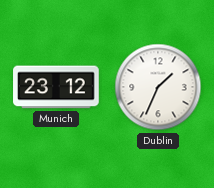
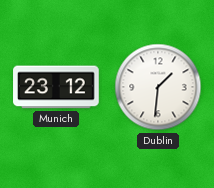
Dublin: 1:34 -> 1:31
